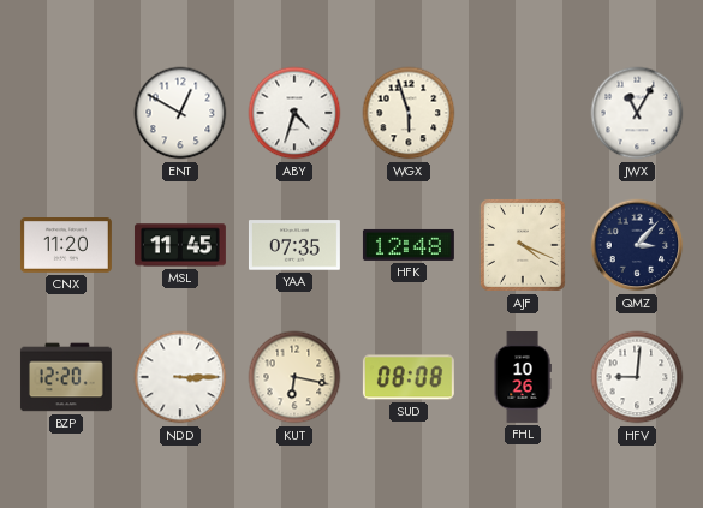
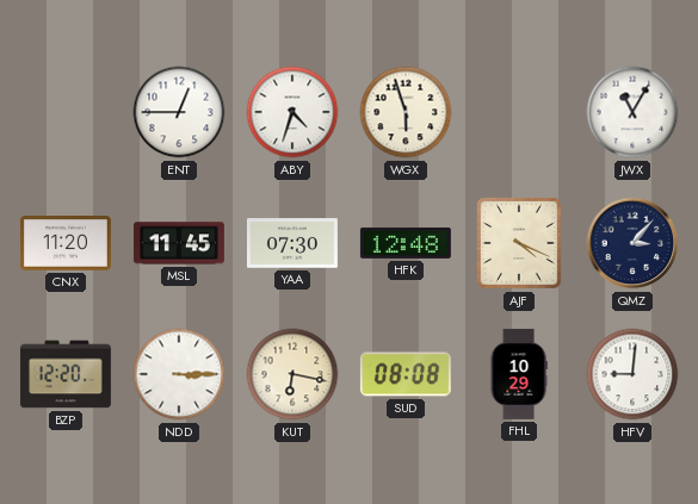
ENT: 12:50 -> 12:45
YAA: 07:35 -> 07:30
FHL: 10:26 -> 10:29
